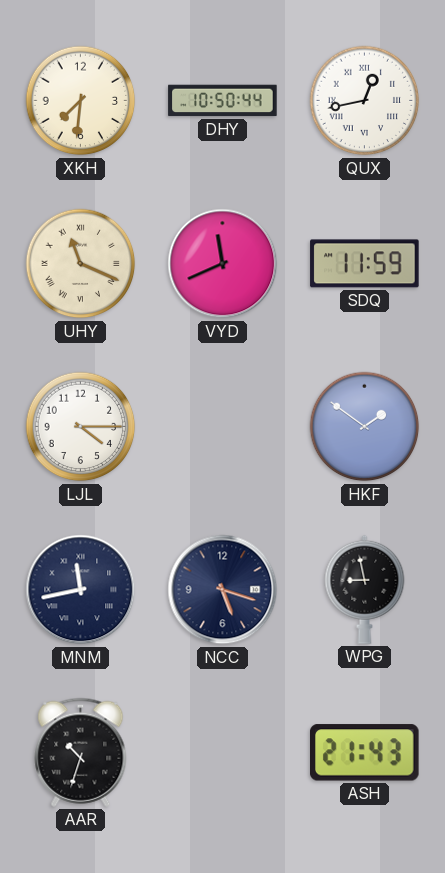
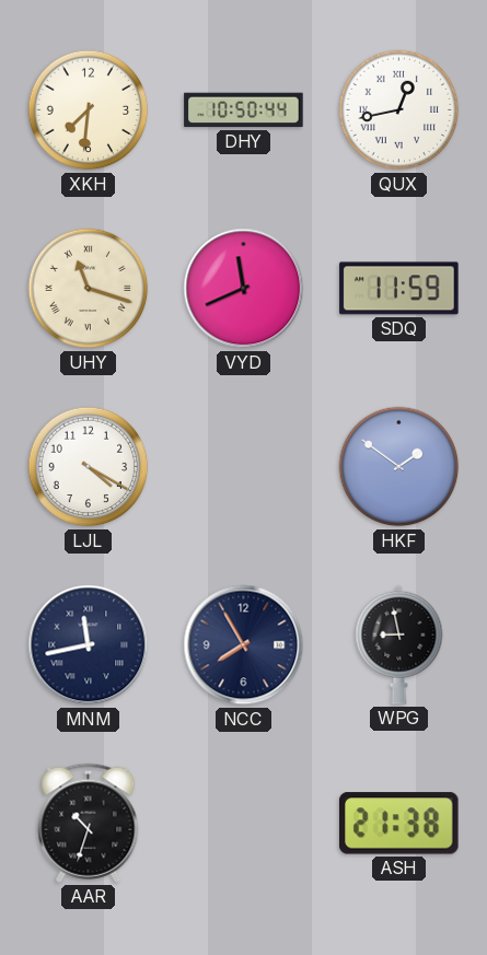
UHY: 11:19 -> 11:18
LJL: 4:15 -> 4:20
NCC: 5:18 -> 7:55
ASH: 21:43 -> 21:38
